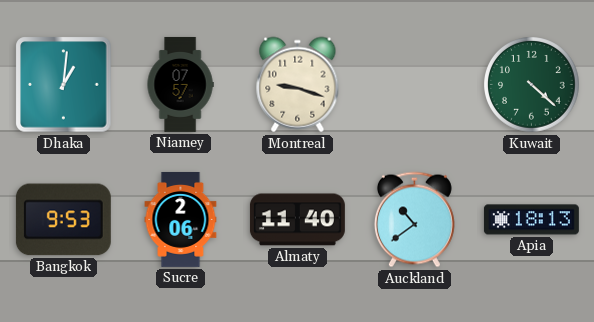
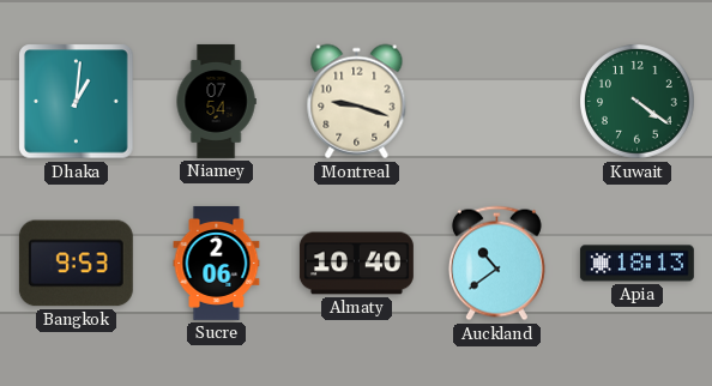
Niamey: 07:57 -> 07:54
Kuwait: 4:22 -> 4:21
Almaty: 11:40 -> 10:40
